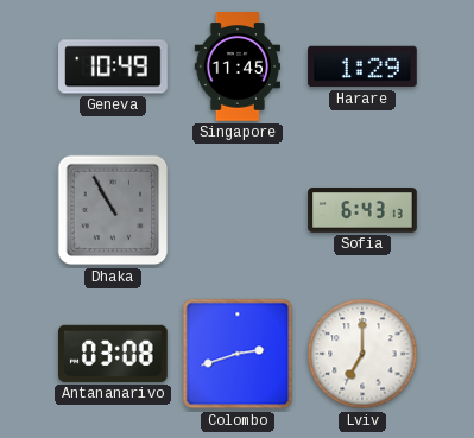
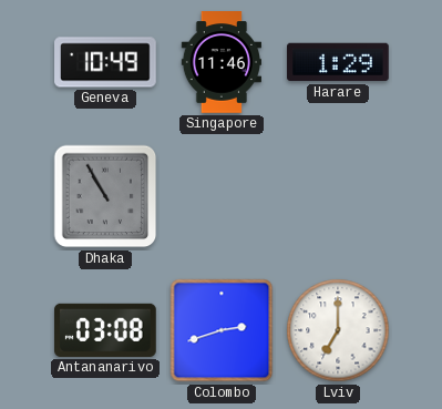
Singapore: 11:45 -> 11:46
Sofia: 6:43 -> none
